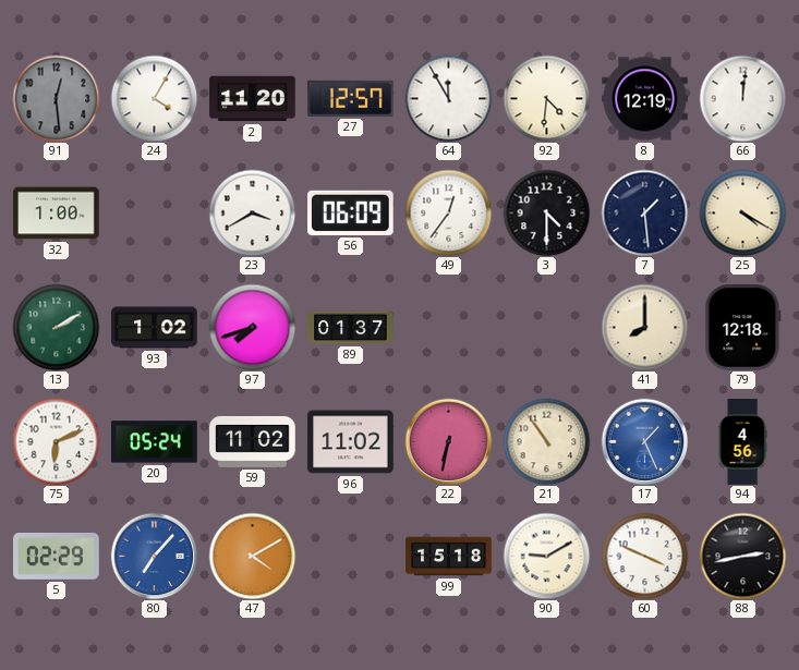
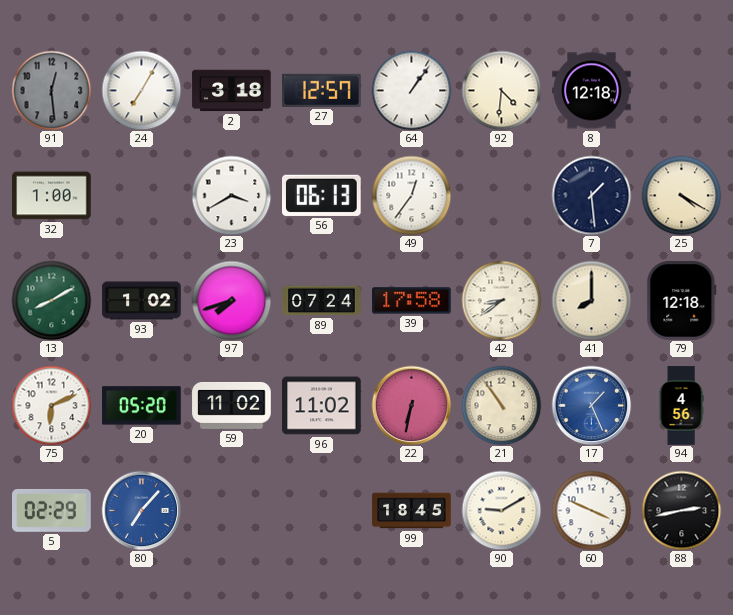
24: 4:05 -> 7:05
2: 11:20 -> 3:18
64: 11:55 -> 1:06
8: 12:19 -> 12:18
66: 12:01 -> none
56: 06:09 -> 06:13
3: 4:30 -> none
13: 2:10 -> 8:10
89: 01:37 -> 07:24
39: none -> 17:58
42: none -> 8:39
20: 05:24 -> 05:20
47: 4:10 -> none
99: 15:18 -> 18:45
